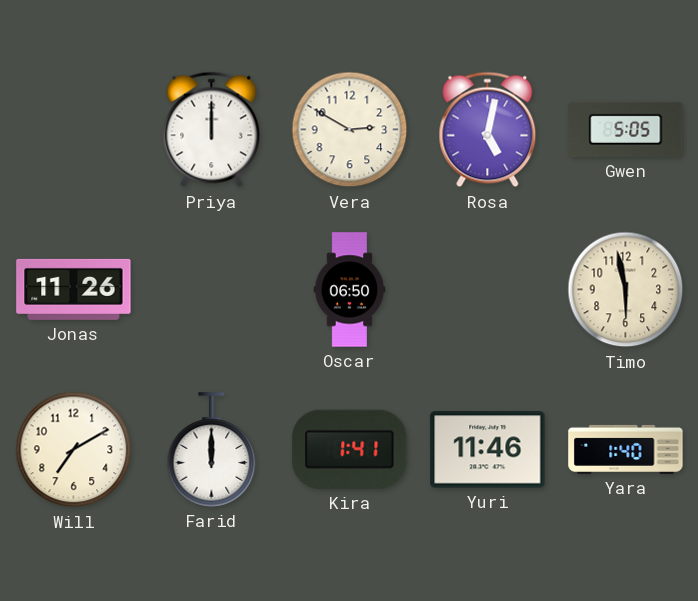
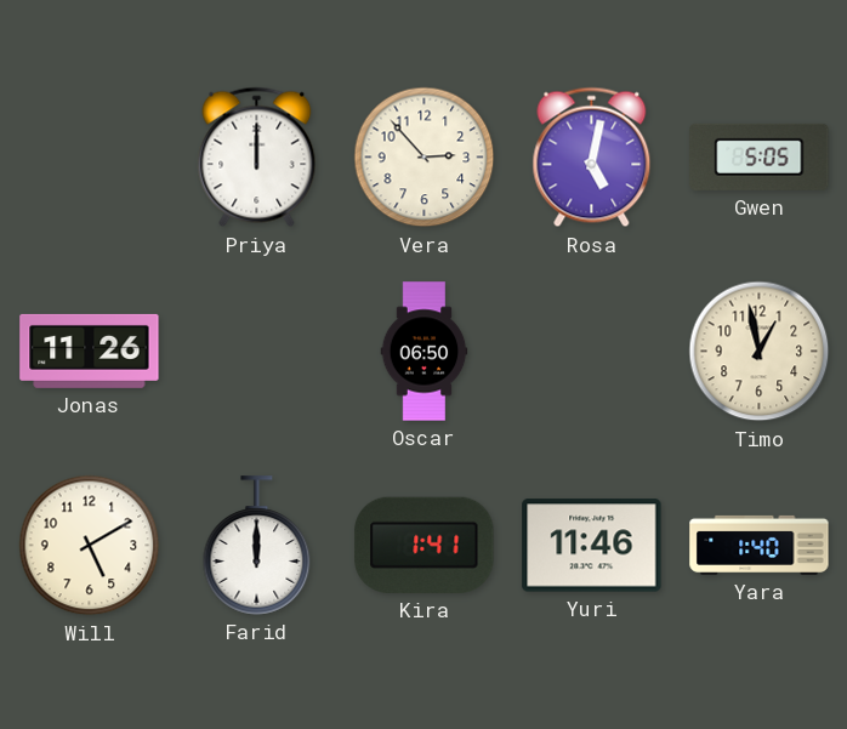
Vera: 2:50 -> 2:53
Timo: 5:58 -> 12:58
Will: 7:10 -> 5:10
